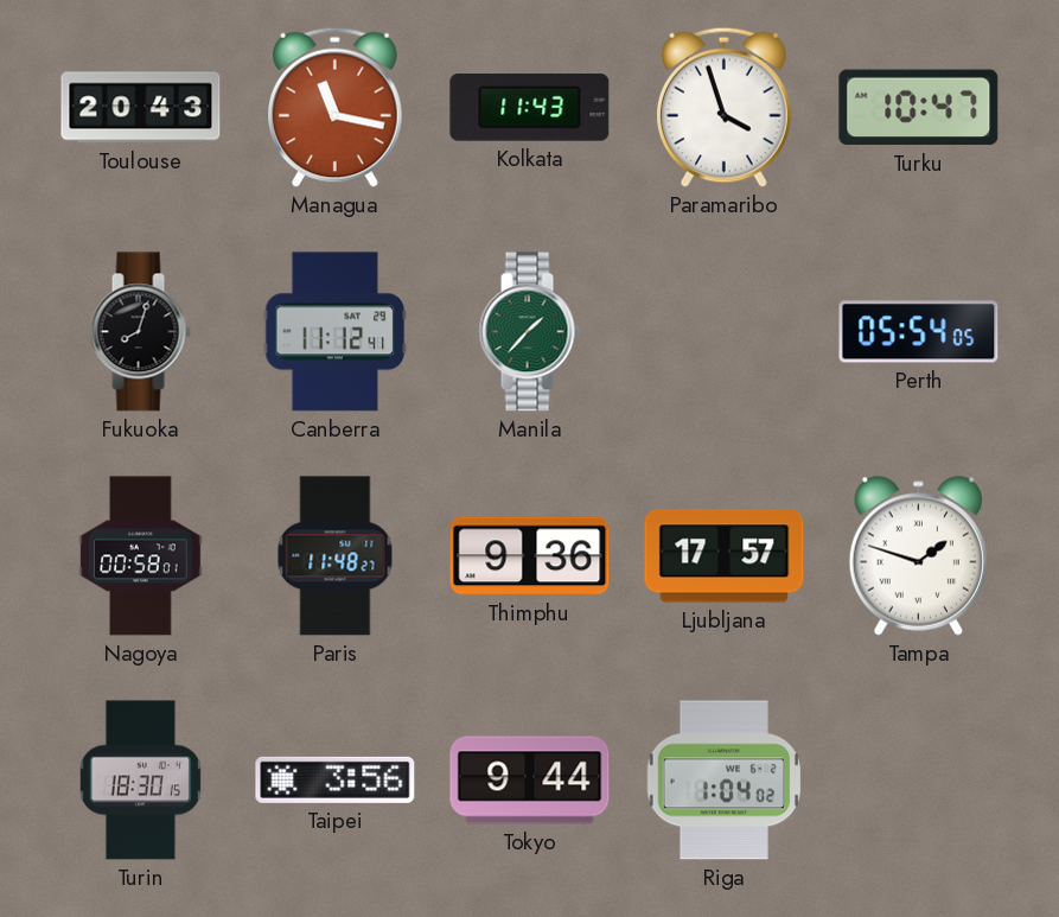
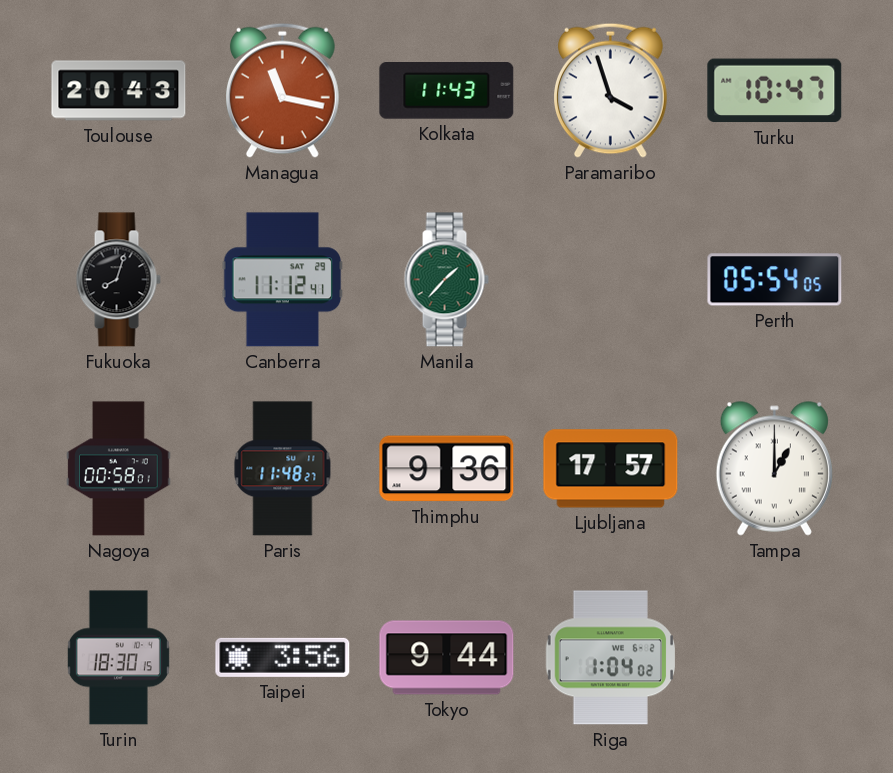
Tampa: 1:48 -> 1:00
